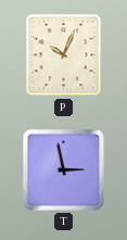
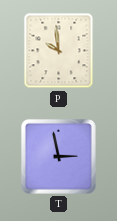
P: 10:04 -> 9:59
